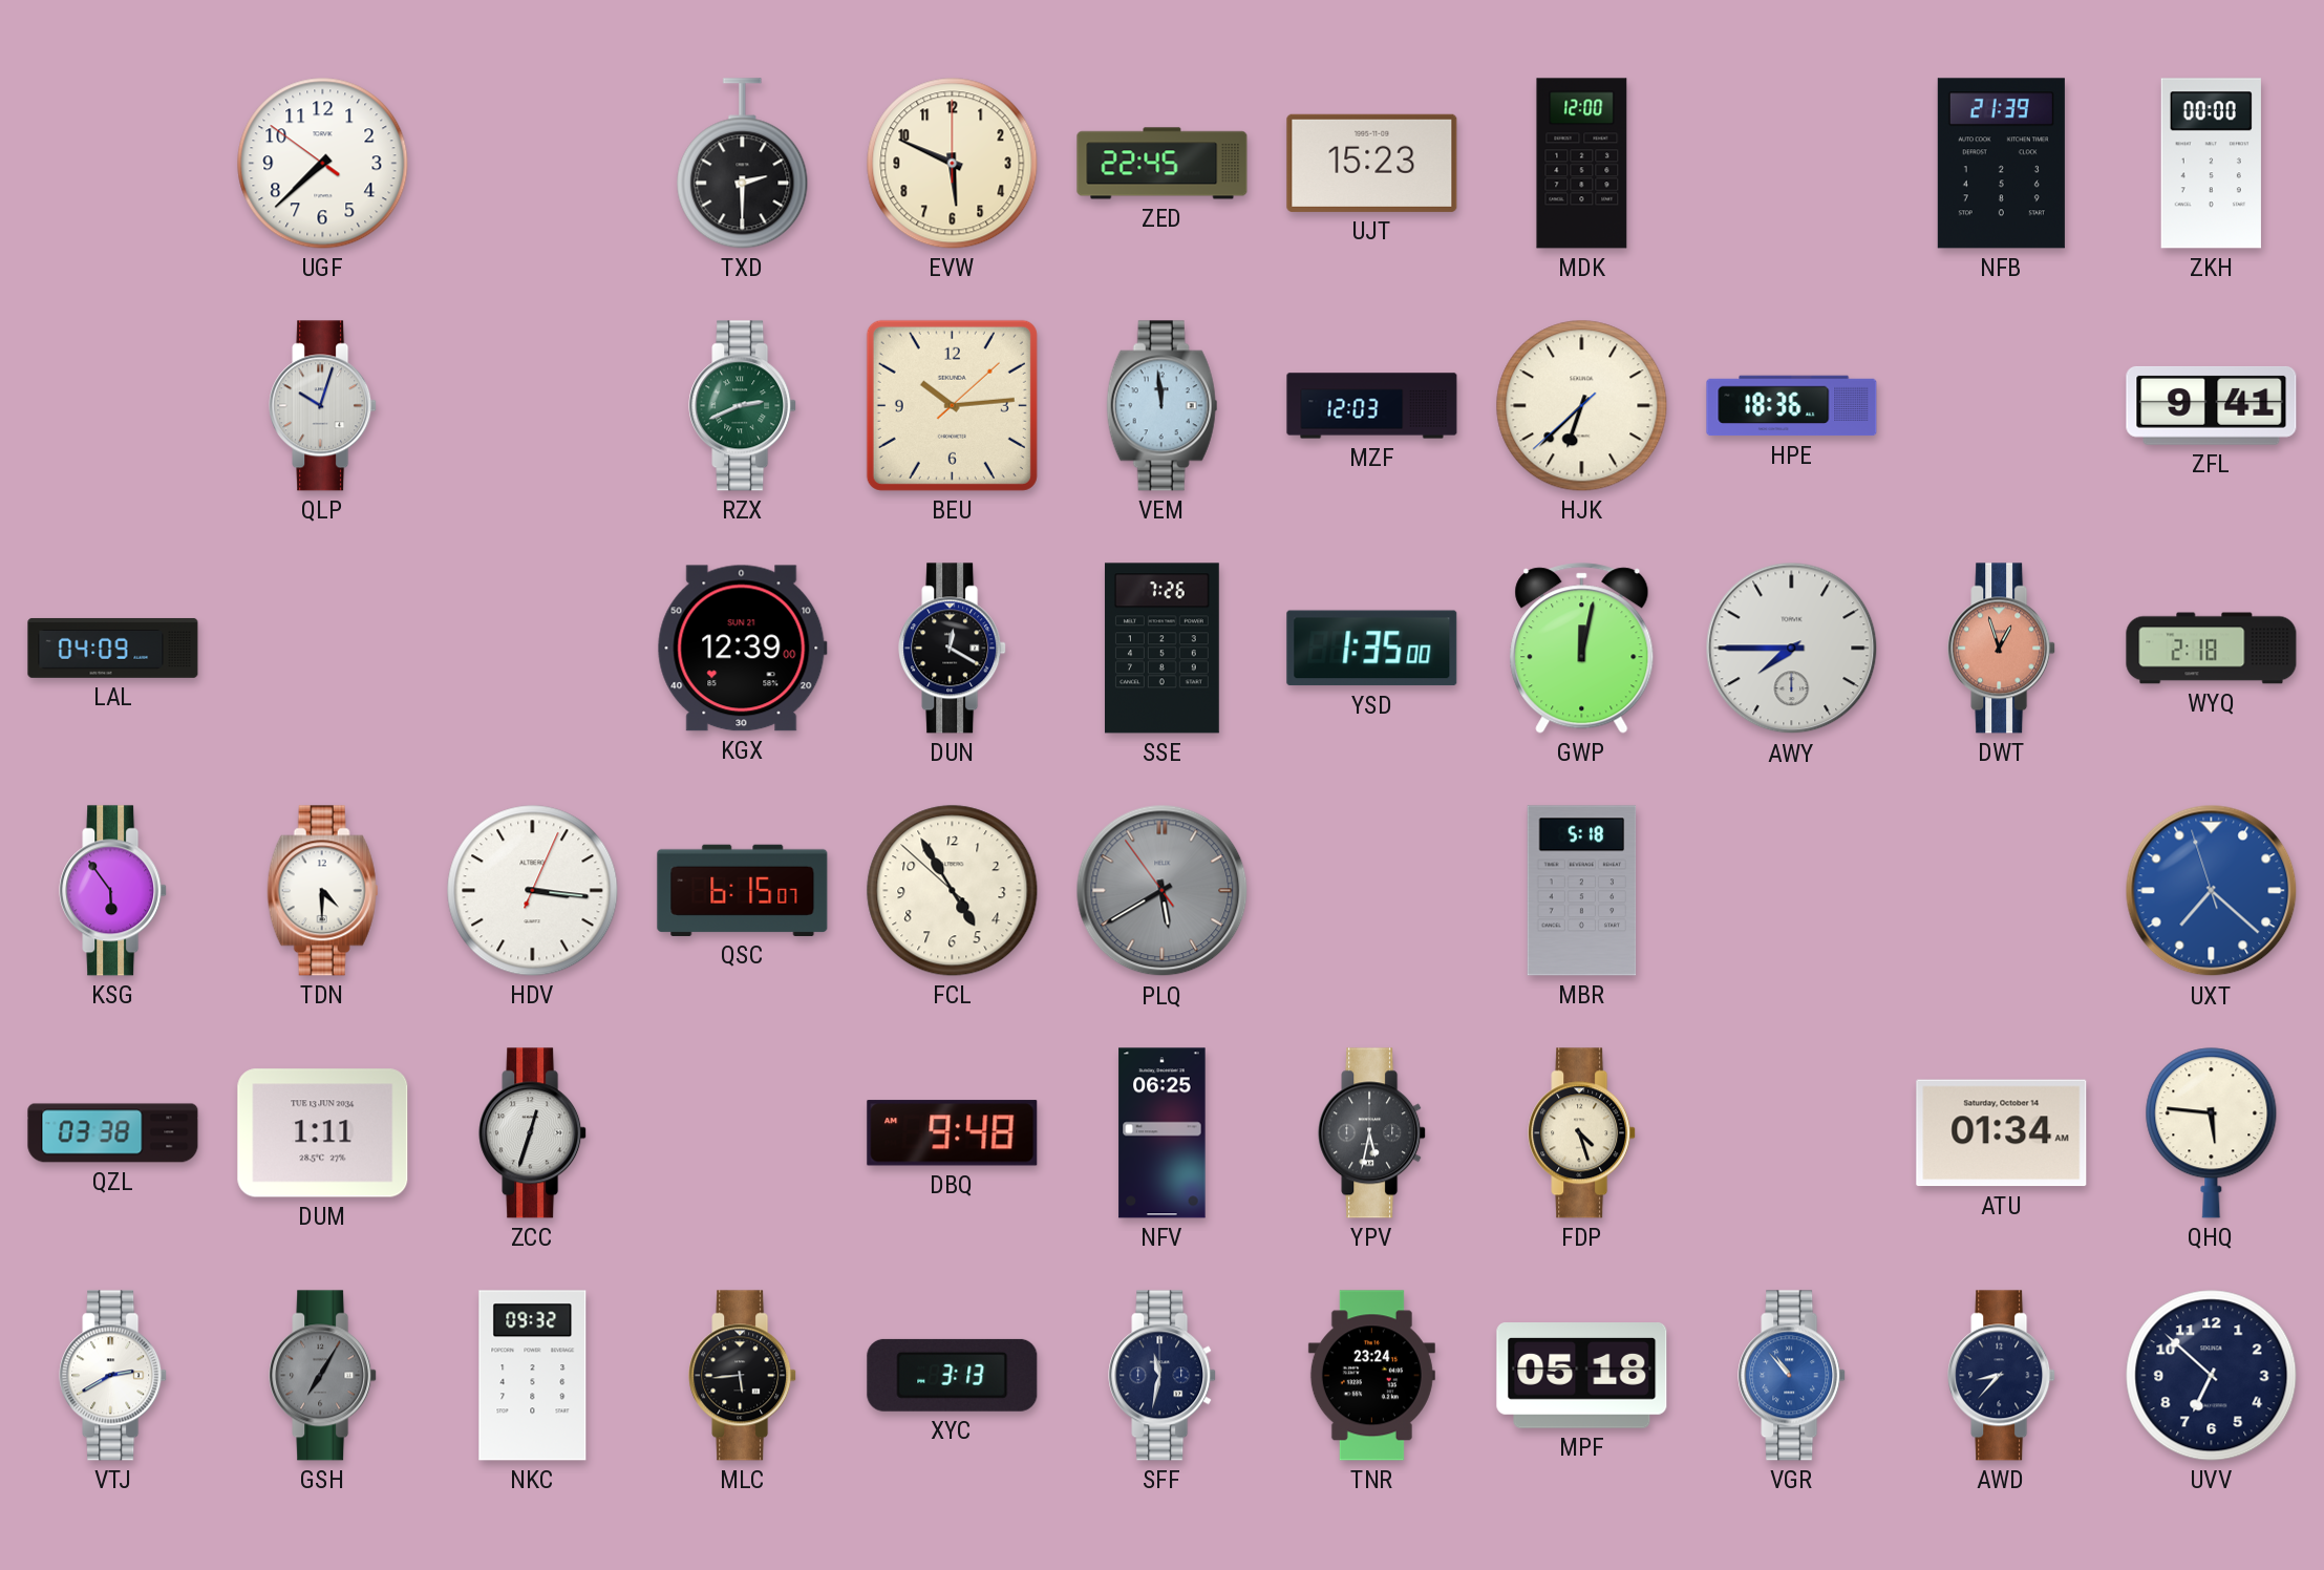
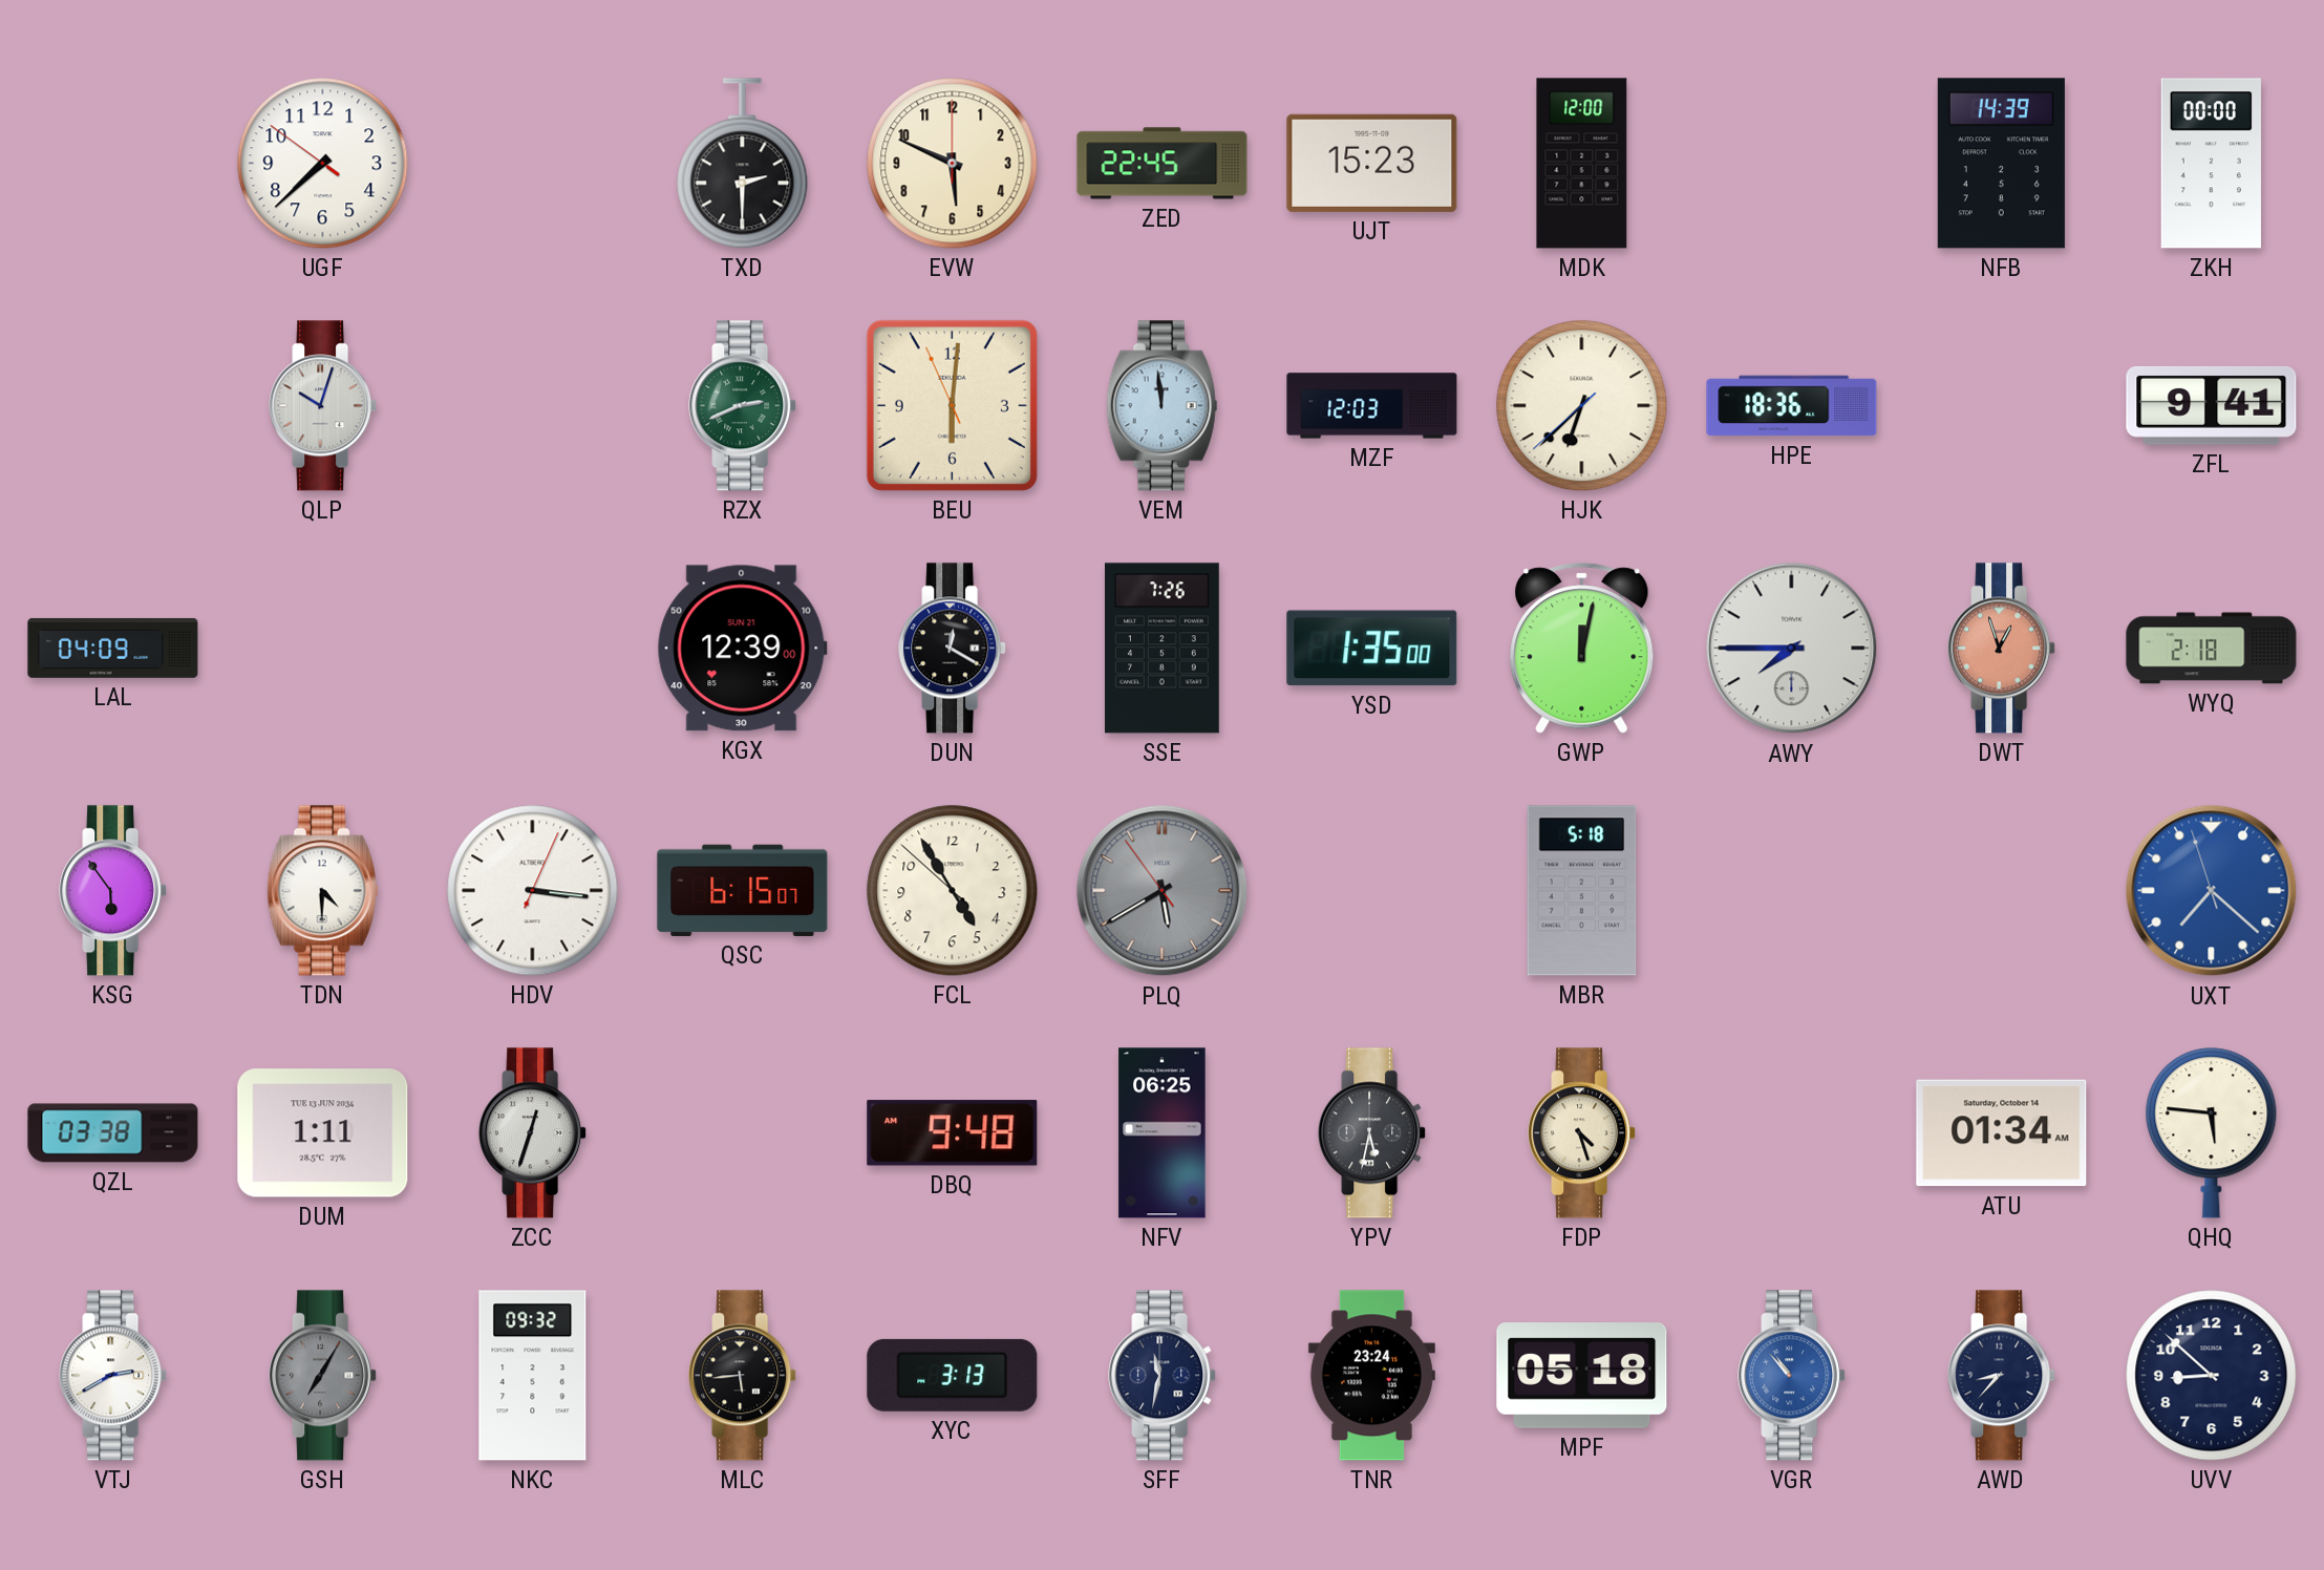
NFB: 21:39 -> 14:39
BEU: 10:14 -> 6:00
UVV: 6:52 -> 8:52
